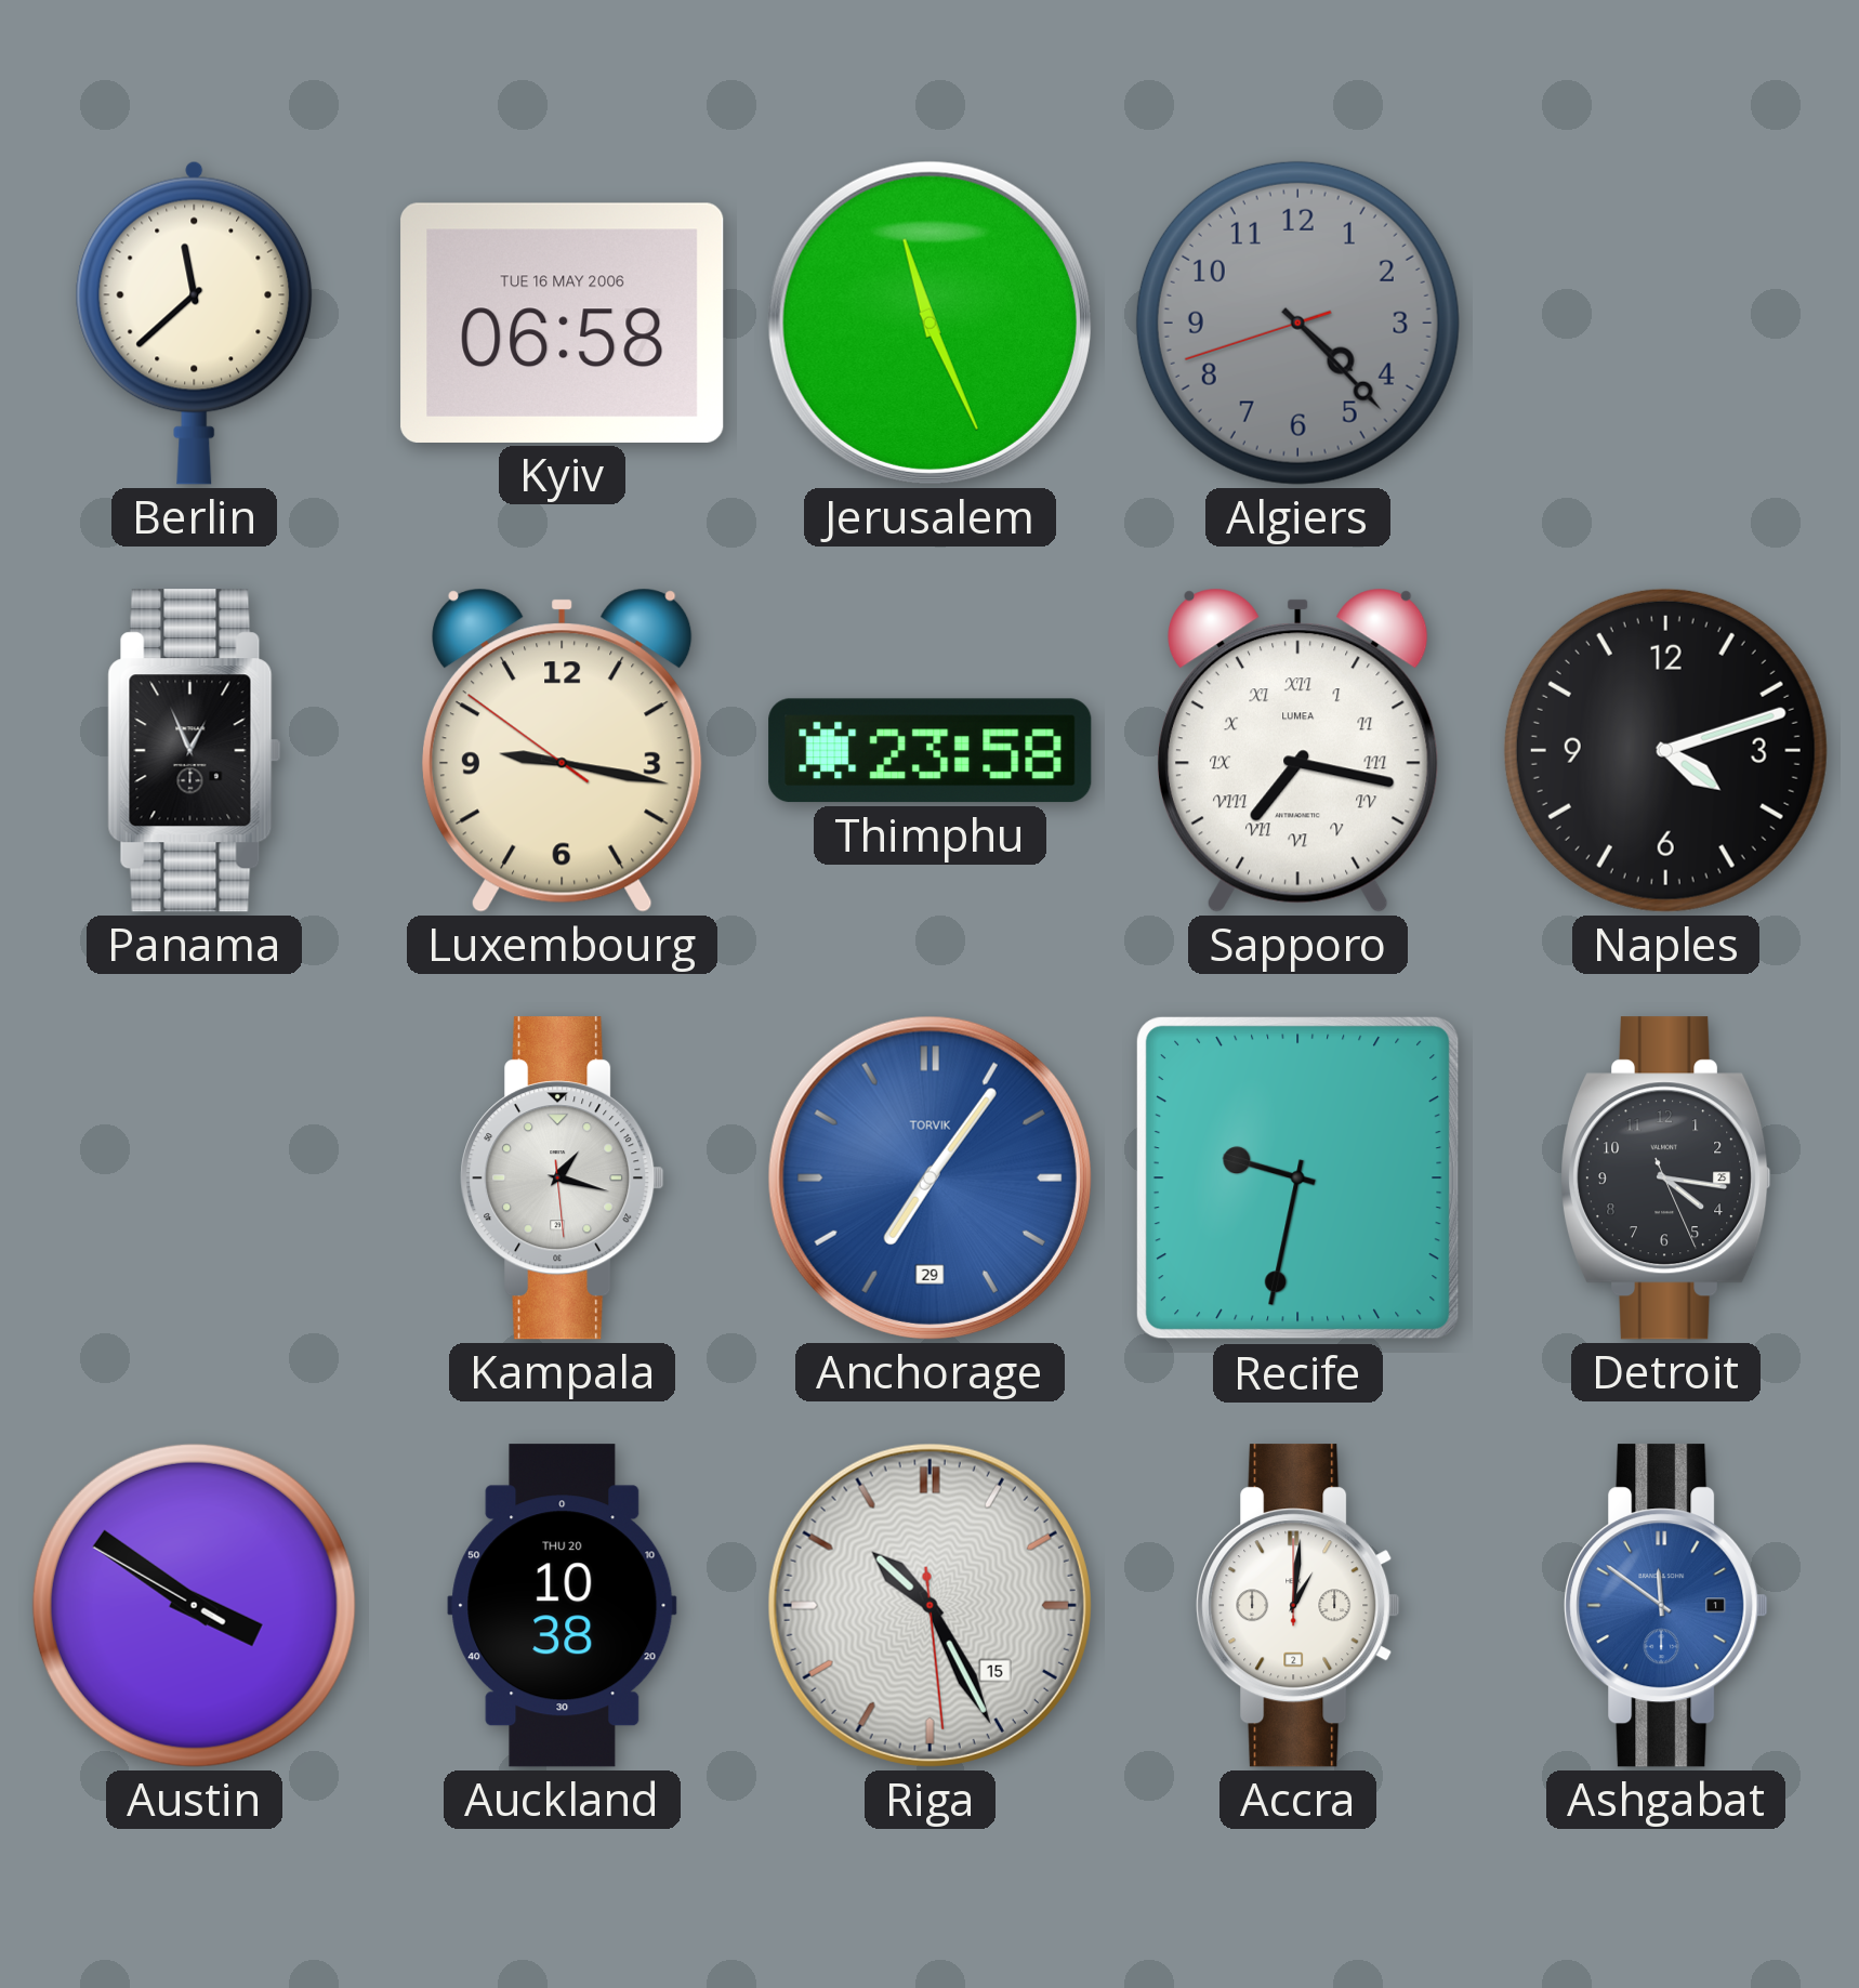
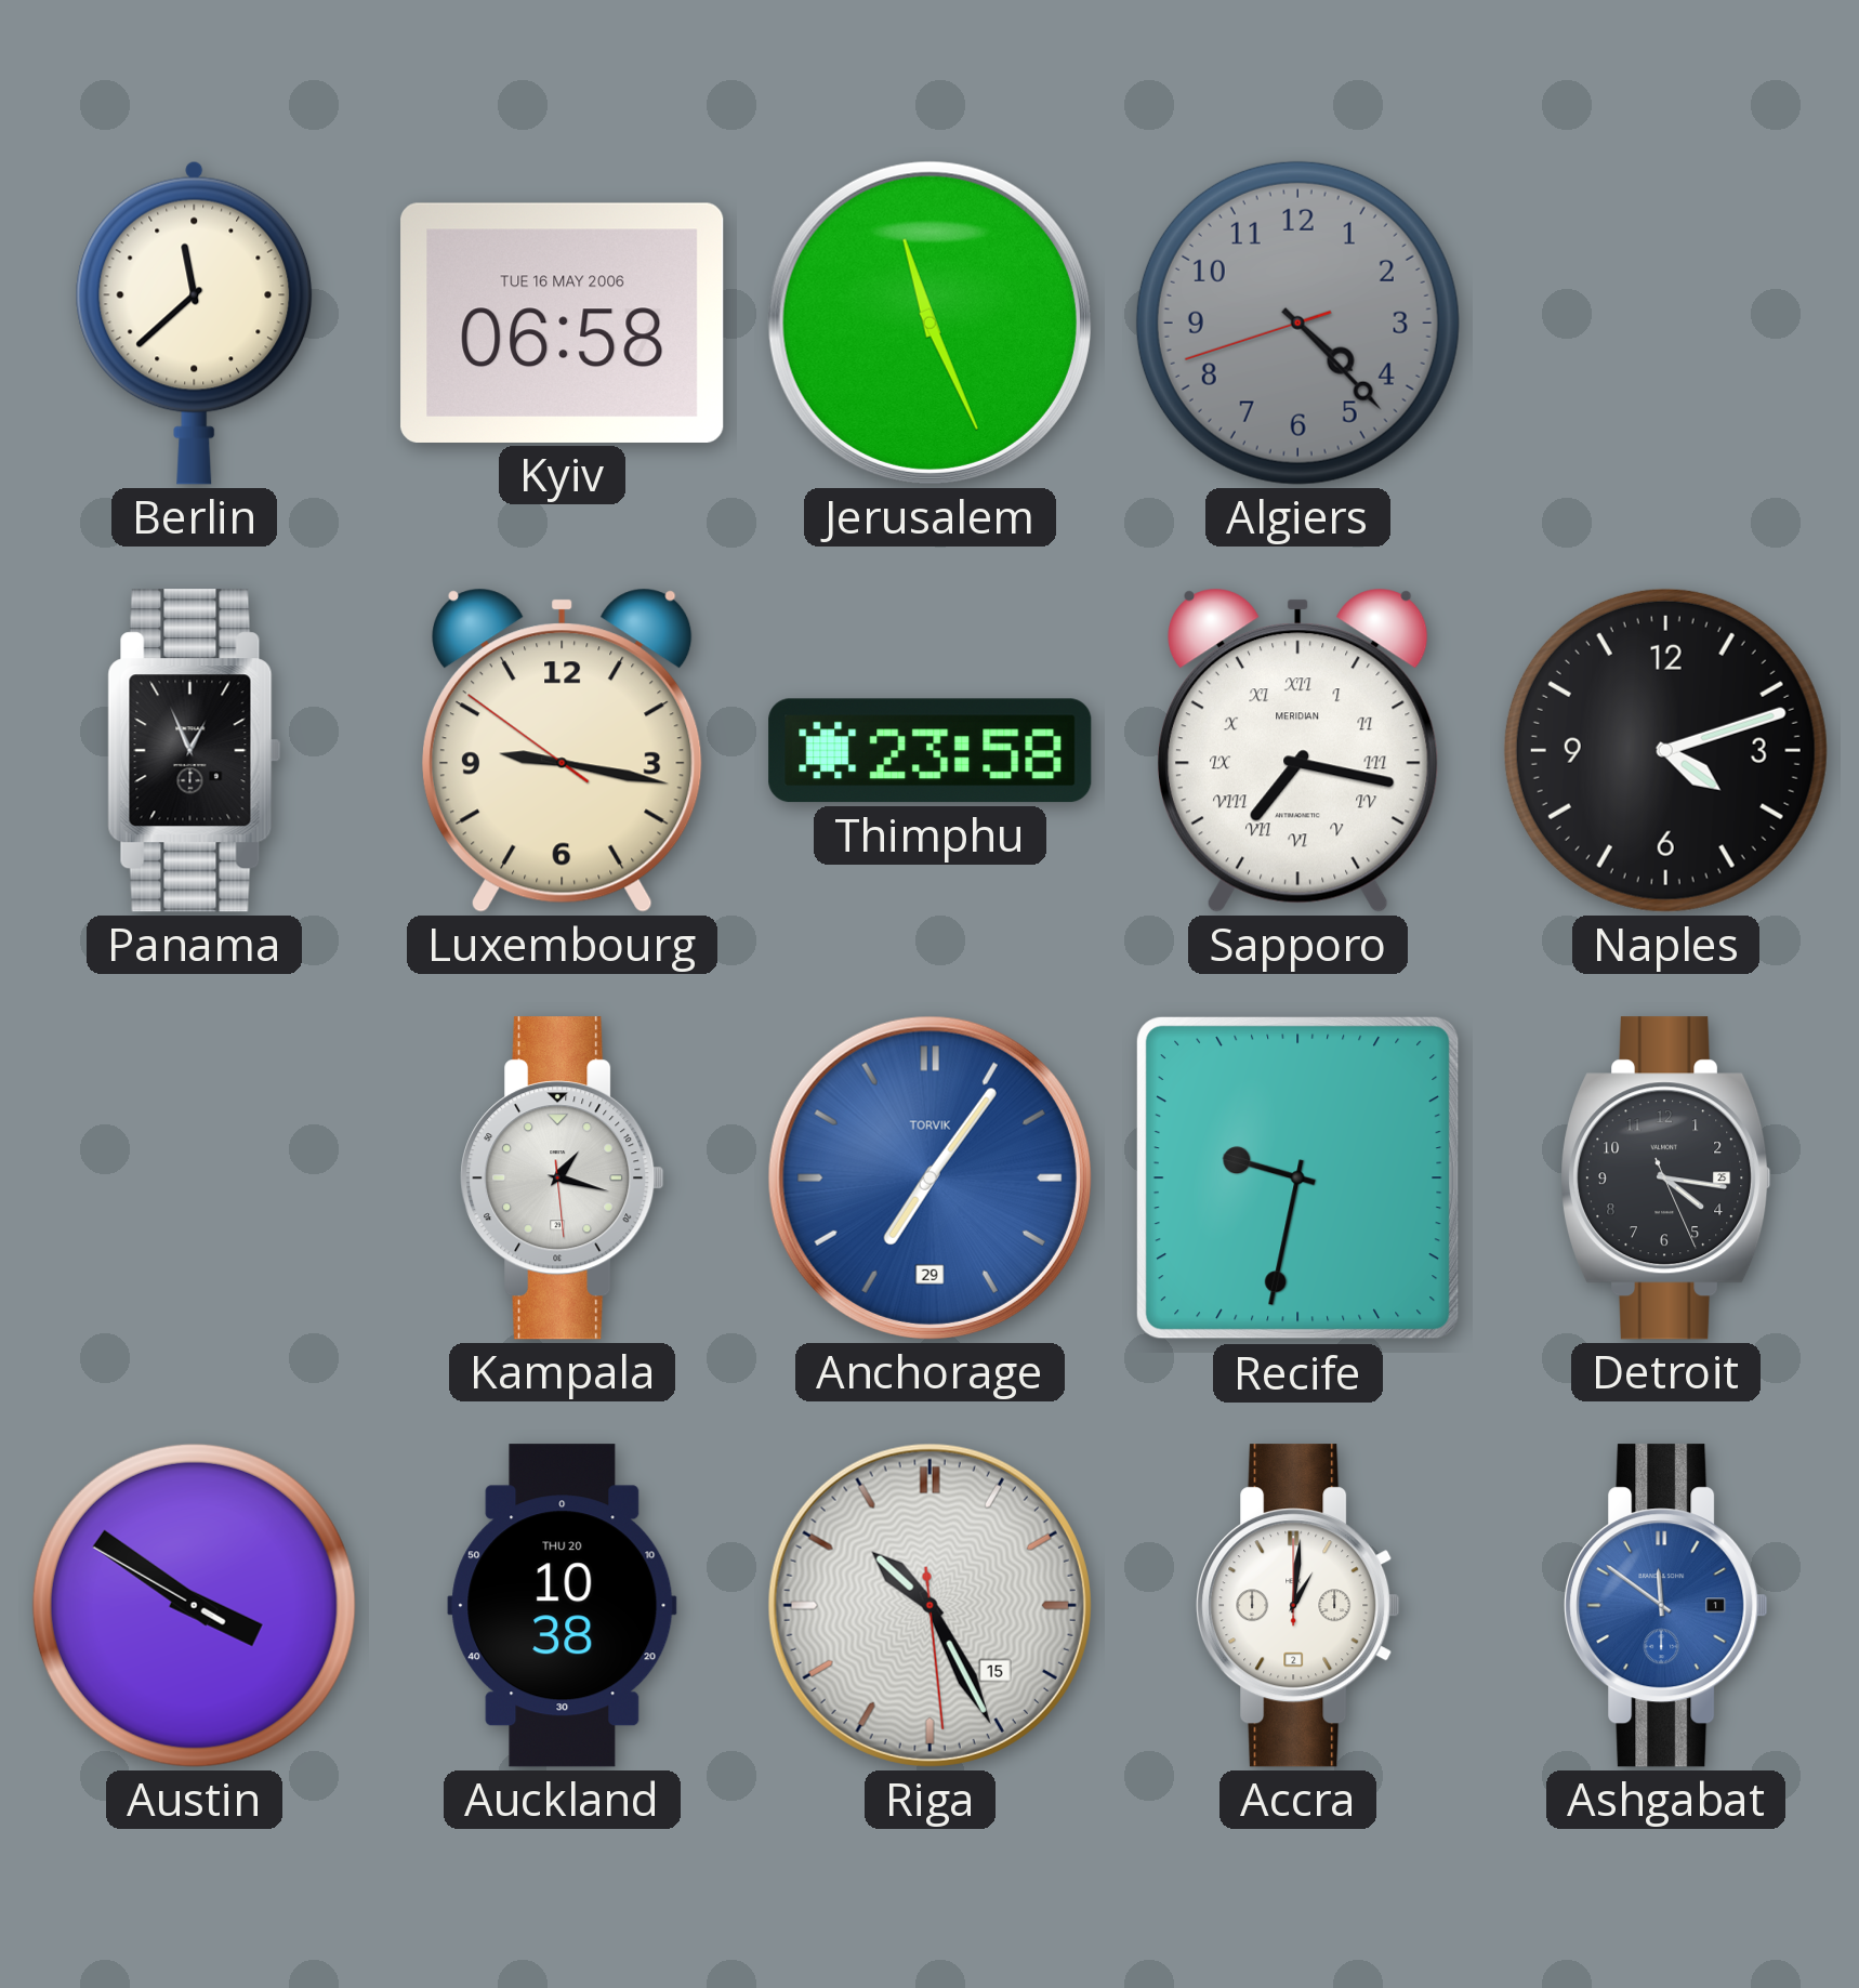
Sapporo brand: LUMEA -> MERIDIAN
